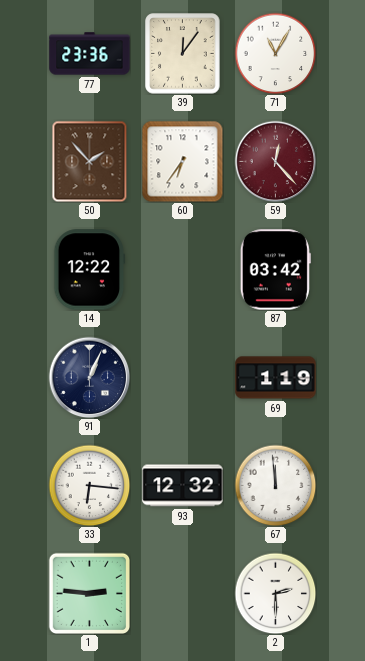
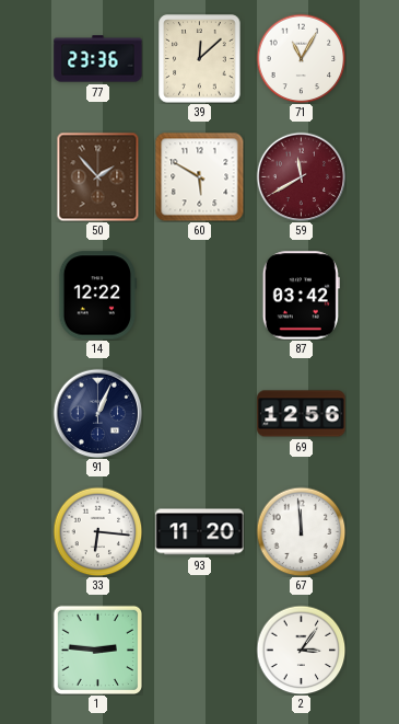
39: 12:06 -> 12:08
60: 6:36 -> 5:50
59: 12:23 -> 11:40
69: 1:19 -> 12:56
93: 12:32 -> 11:20
2: 2:30 -> 3:06
